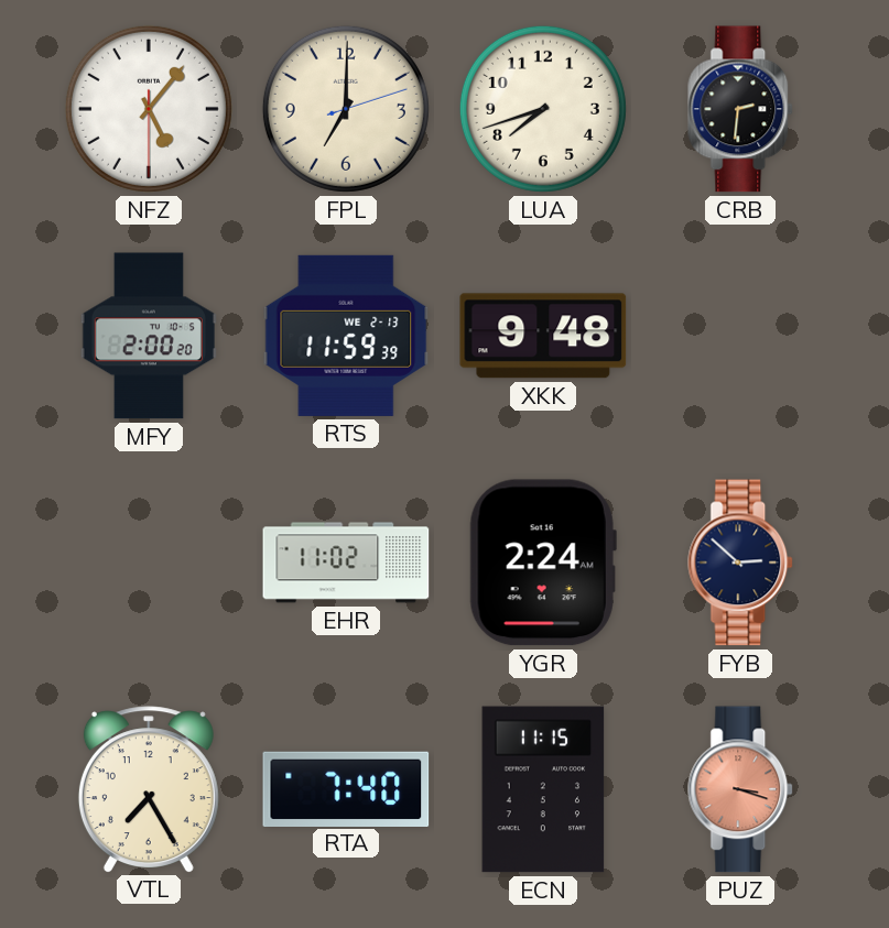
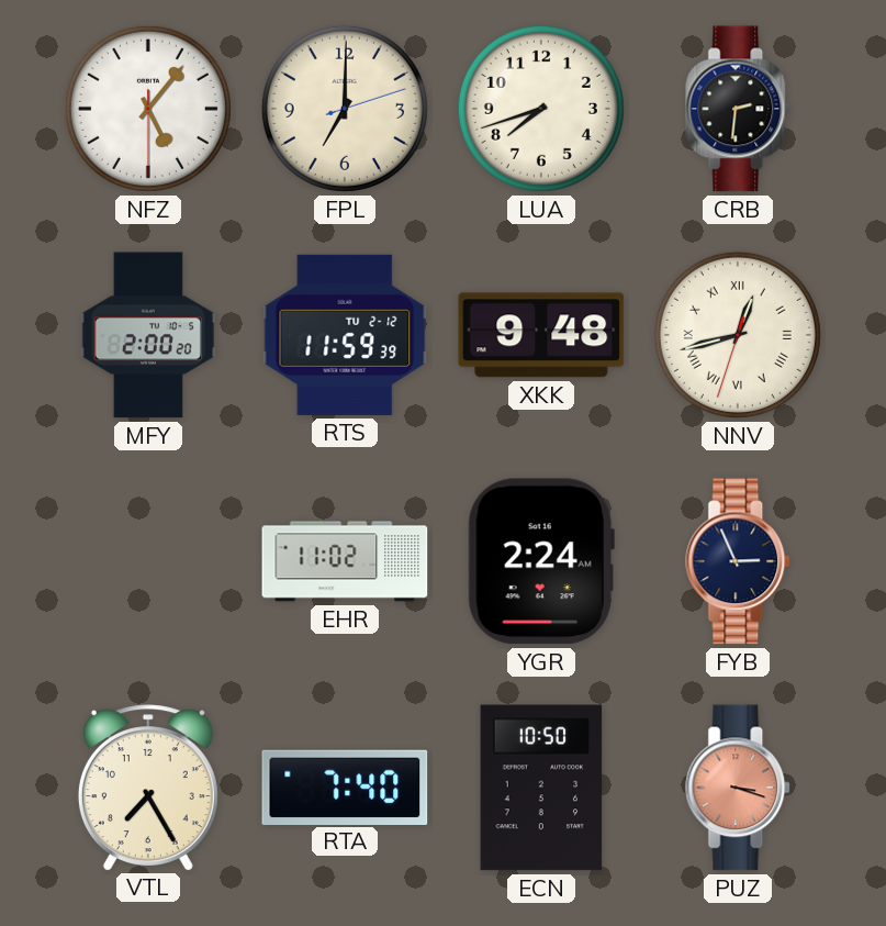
RTS date: WE 2-13 -> TU 2-12
NNV: none -> 12:42
FYB: 2:52 -> 2:56
ECN: 11:15 -> 10:50
